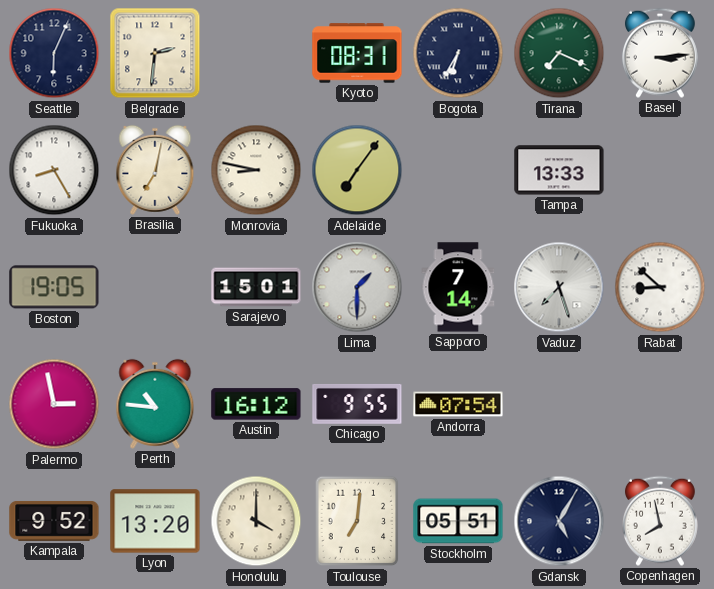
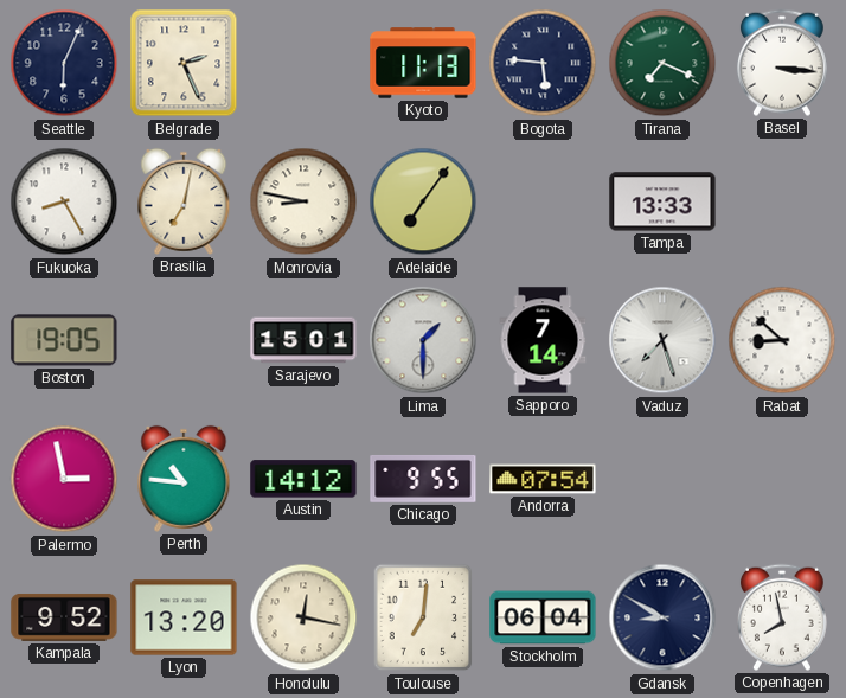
Belgrade: 2:31 -> 2:26
Kyoto: 08:31 -> 11:13
Bogota: 6:35 -> 5:46
Basel: 3:14 -> 3:16
Austin: 16:12 -> 14:12
Honolulu: 4:00 -> 12:17
Stockholm: 05:51 -> 06:04
Gdansk: 5:05 -> 8:50
